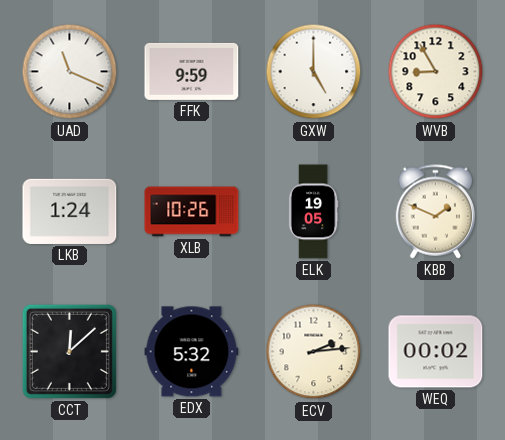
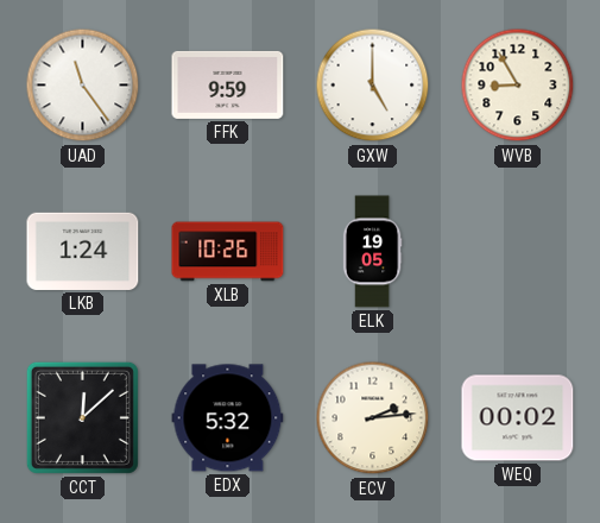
UAD: 11:19 -> 11:24
KBB: 1:49 -> none
